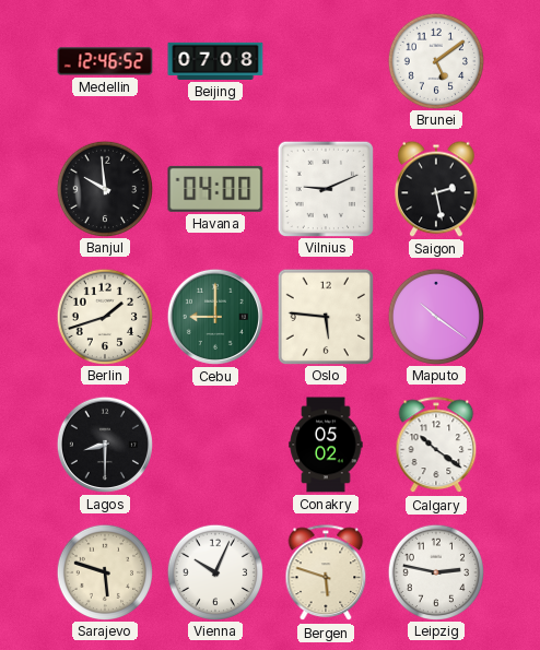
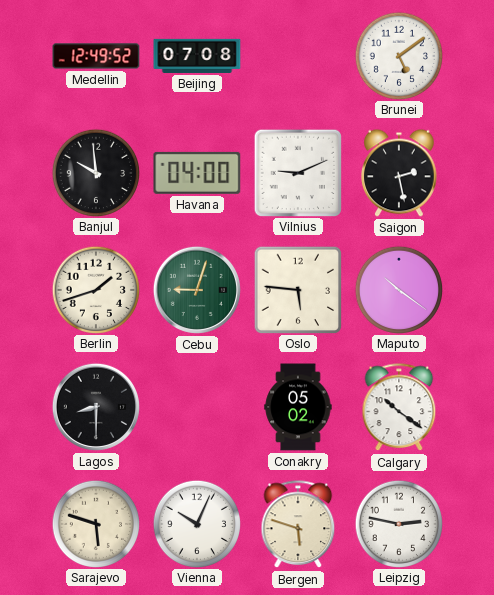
Medellin: 12:46 -> 12:49
Cebu: 9:00 -> 9:03
